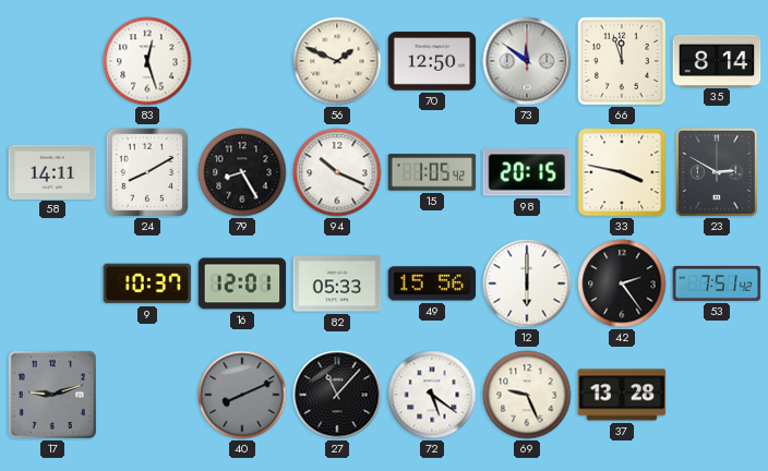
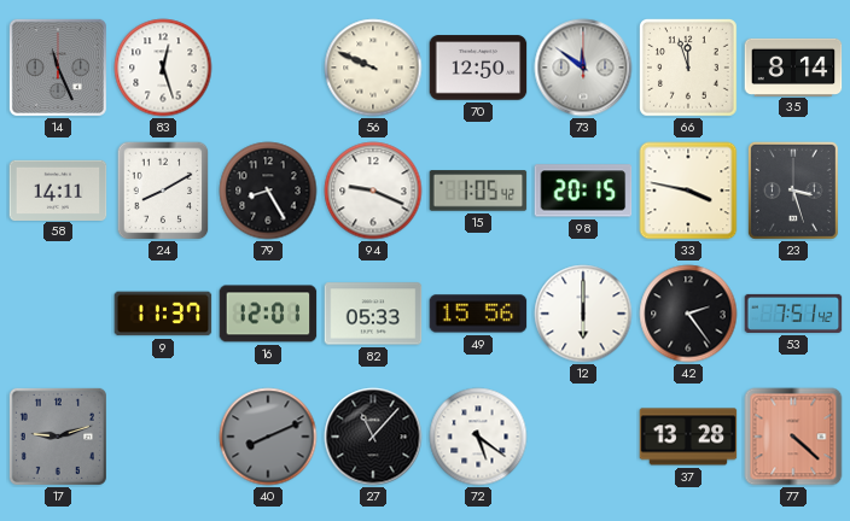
14: none -> 11:26
56: 1:49 -> 9:49
94: 10:19 -> 9:19
23: 2:50 -> 3:27
9: 10:37 -> 11:37
69: 9:26 -> none
77: none -> 4:22
